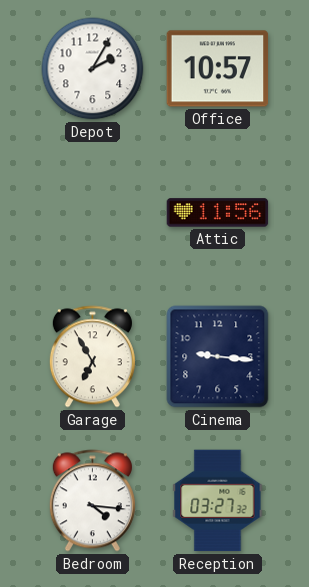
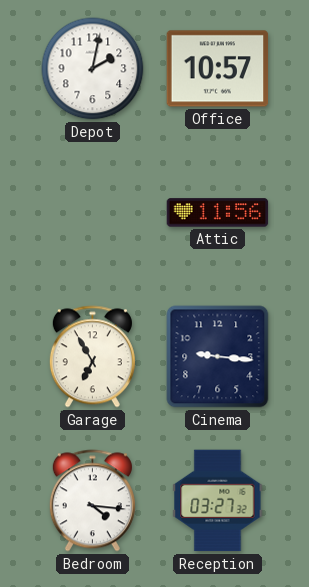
Depot: 2:05 -> 2:02
